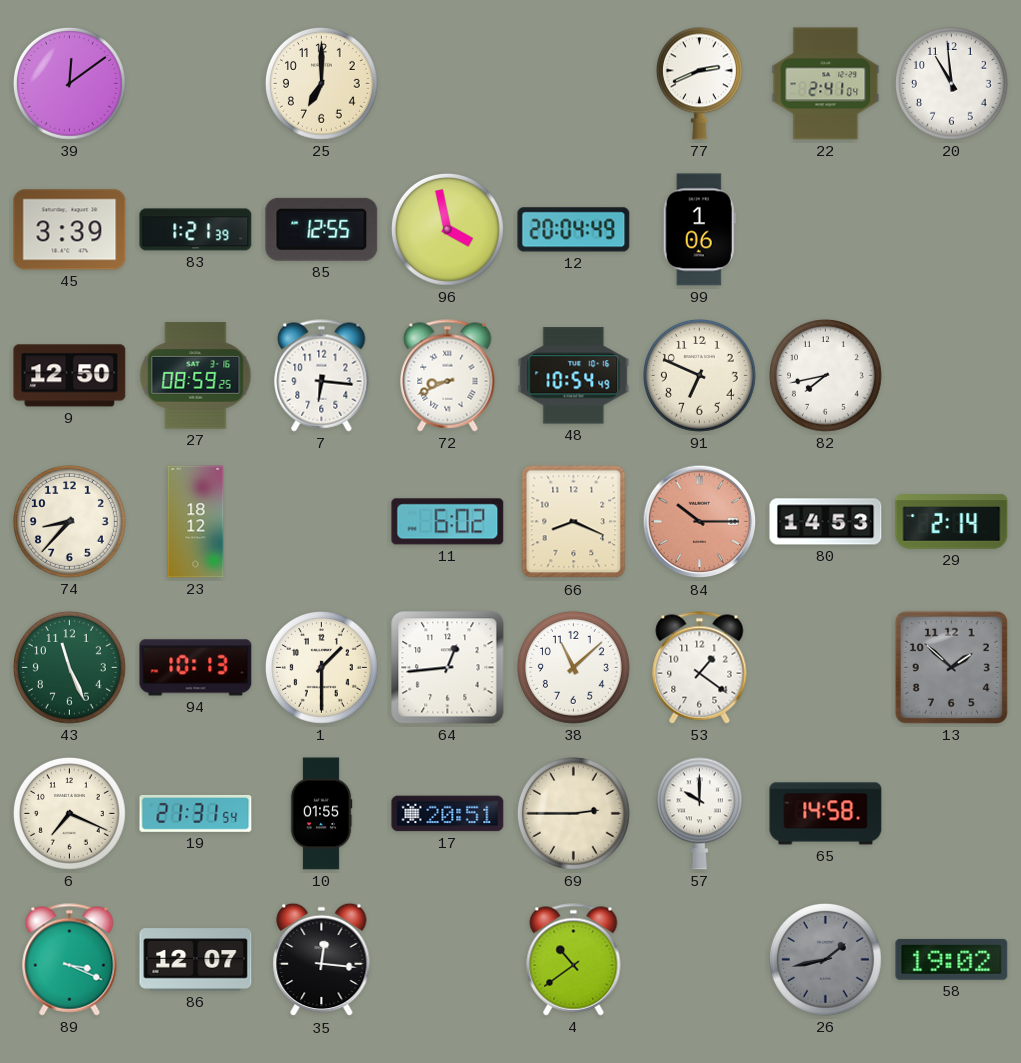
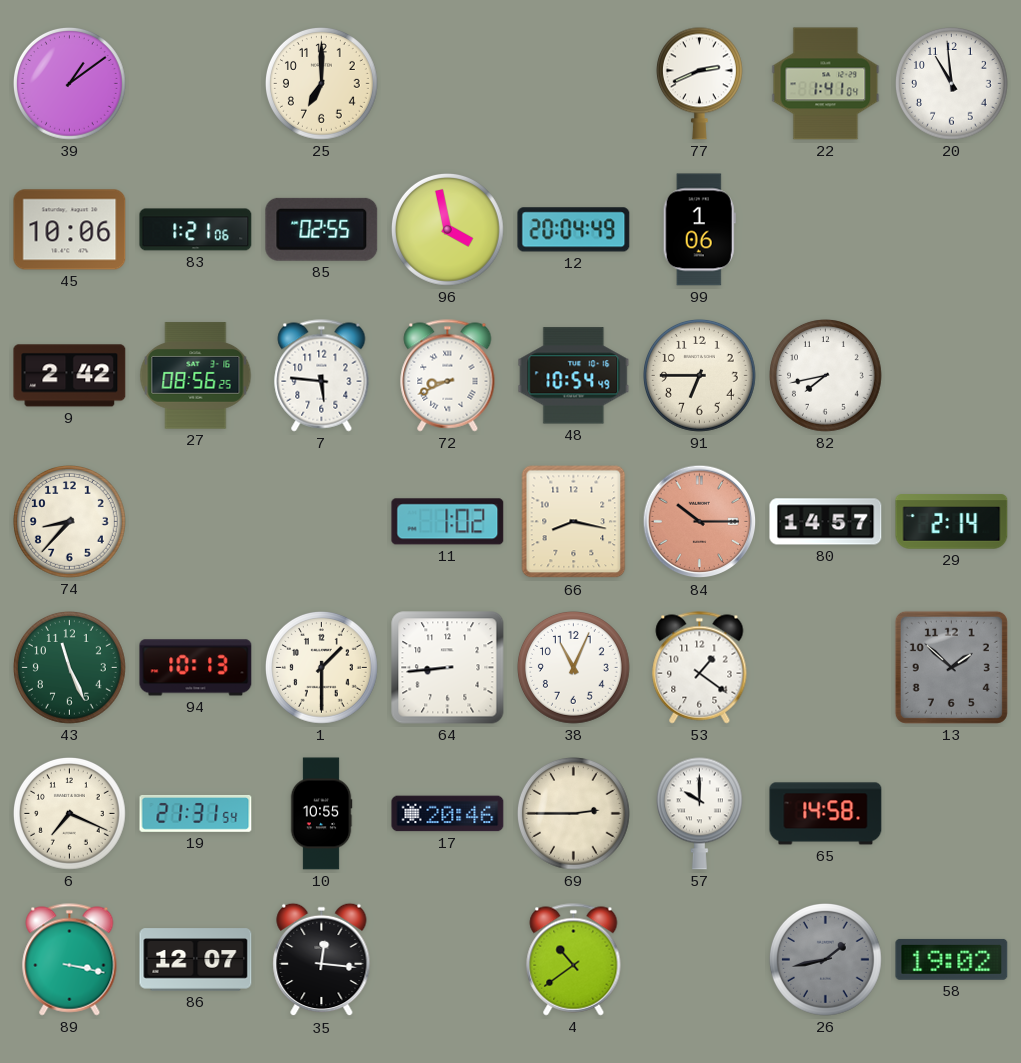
39: 12:09 -> 1:09
22: 2:41 -> 1:41
45: 3:39 -> 10:06
83: 1:21:39 -> 1:21:06
85: 12:55 -> 02:55
9: 12:50 -> 2:42
27: 08:59 -> 08:56
7: 6:16 -> 5:46
91: 6:49 -> 6:45
23: 18:12 -> none
11: 6:02 -> 1:02
66: 8:19 -> 8:17
80: 14:53 -> 14:57
64: 12:44 -> 8:44
38: 11:08 -> 11:04
10: 01:55 -> 10:55
17: 20:51 -> 20:46
89: 3:19 -> 3:17
